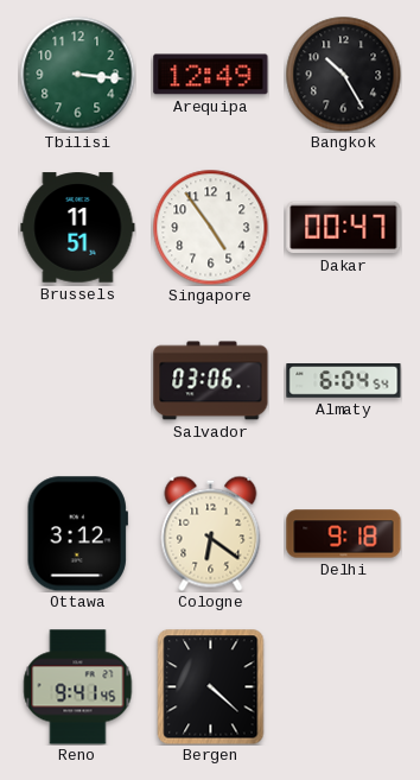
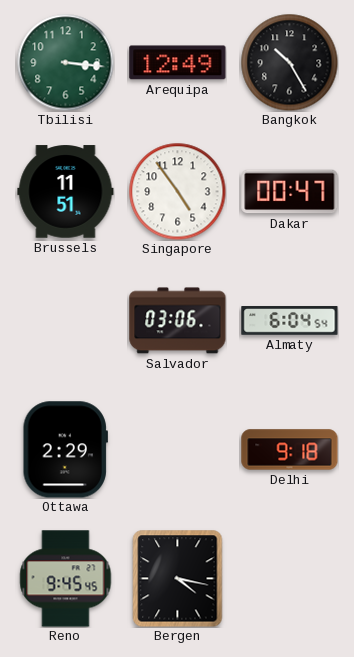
Ottawa: 3:12 -> 2:29
Cologne: 6:21 -> none
Reno: 9:41 -> 9:45
Bergen: 4:22 -> 4:17
